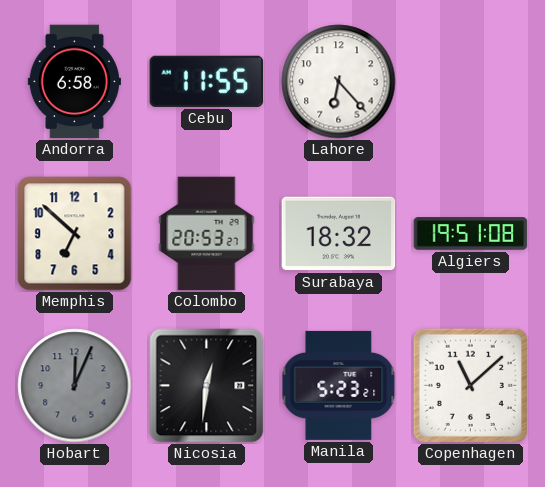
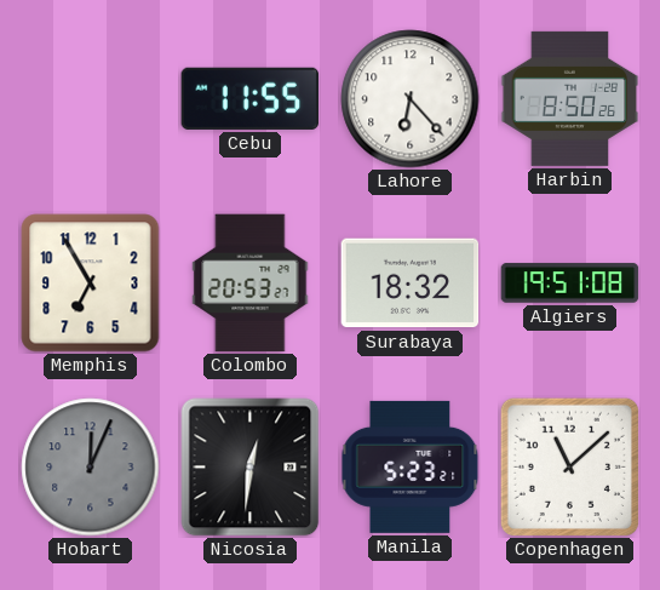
Andorra: 6:58 -> none
Harbin: none -> 8:50
Memphis: 6:52 -> 6:55
